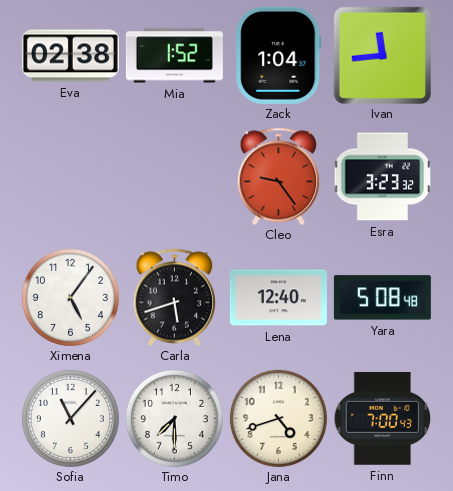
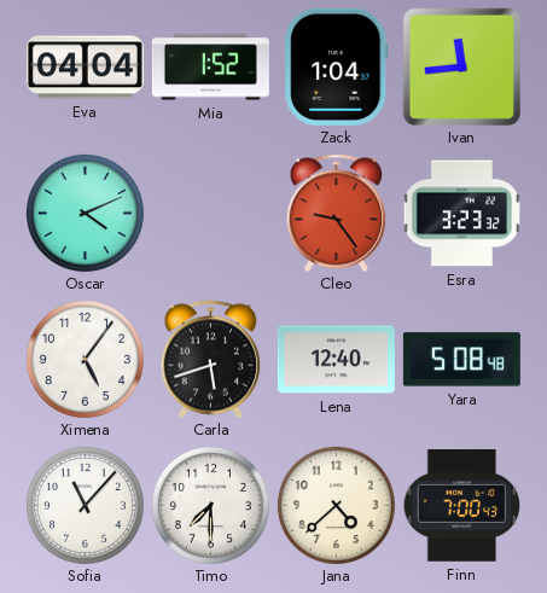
Eva: 02:38 -> 04:04
Oscar: none -> 4:11
Jana: 4:42 -> 4:38
